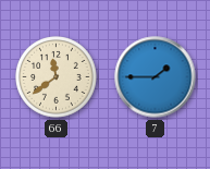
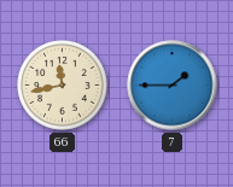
66: 11:39 -> 11:43
